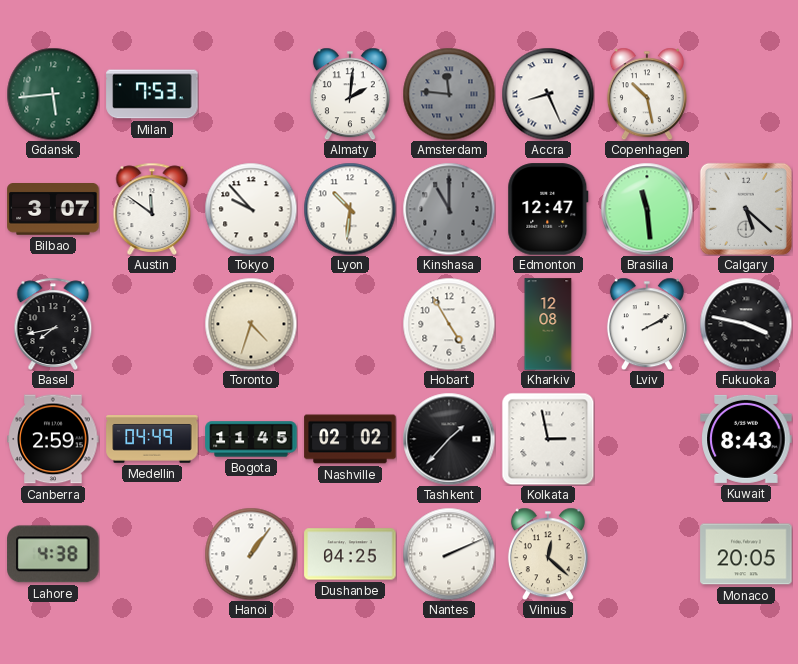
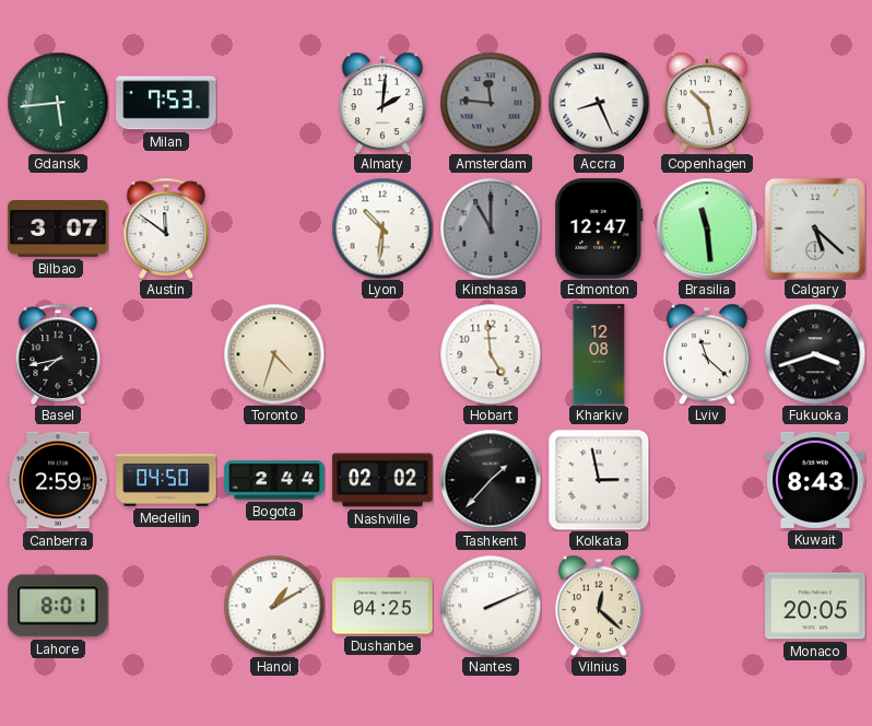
Tokyo: 9:53 -> none
Hobart: 4:55 -> 4:59
Lviv: 2:10 -> 11:22
Fukuoka: 3:47 -> 3:42
Medellin: 04:49 -> 04:50
Bogota: 11:45 -> 2:44
Lahore: 4:38 -> 8:01
Hanoi: 1:06 -> 1:10
